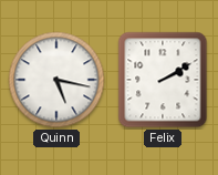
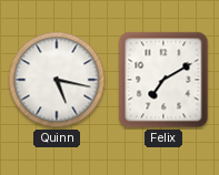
Felix: 2:10 -> 7:10
